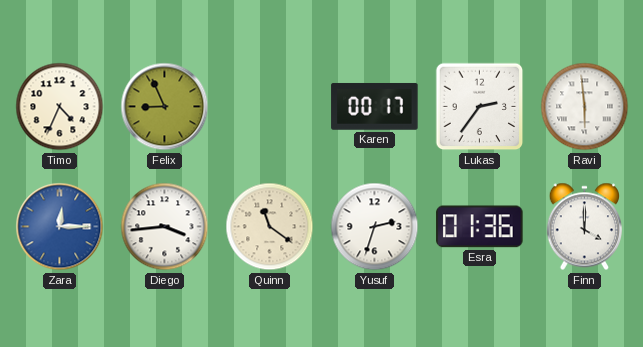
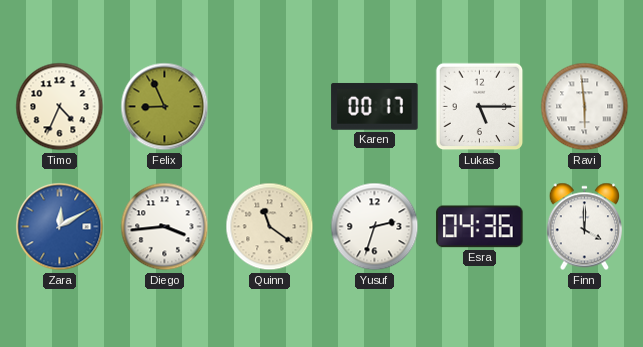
Lukas: 2:36 -> 5:15
Zara: 12:15 -> 12:10
Esra: 01:36 -> 04:36
